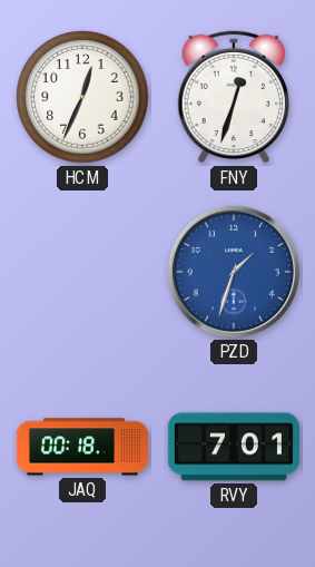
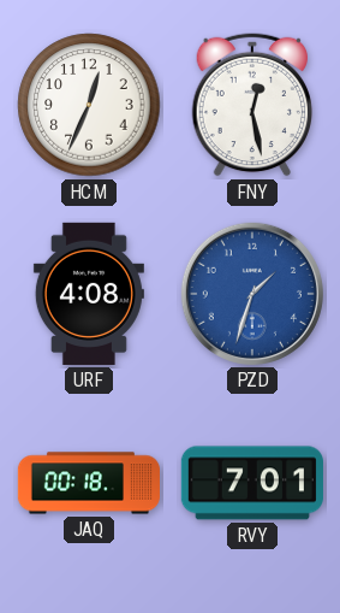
FNY: 12:33 -> 12:28
URF: none -> 4:08
